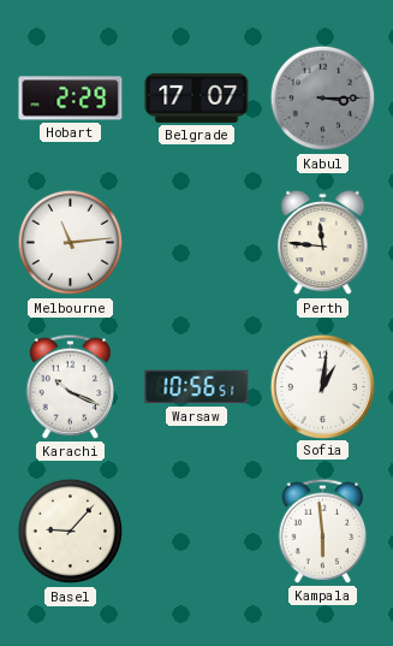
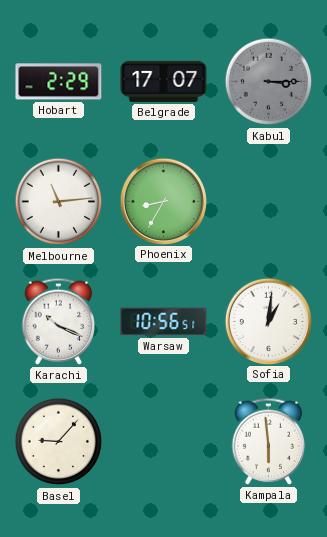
Phoenix: none -> 8:35
Perth: 11:46 -> none
